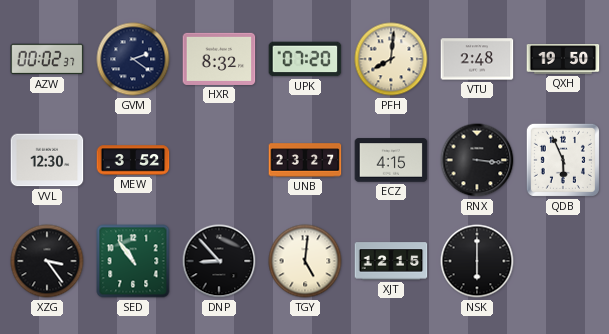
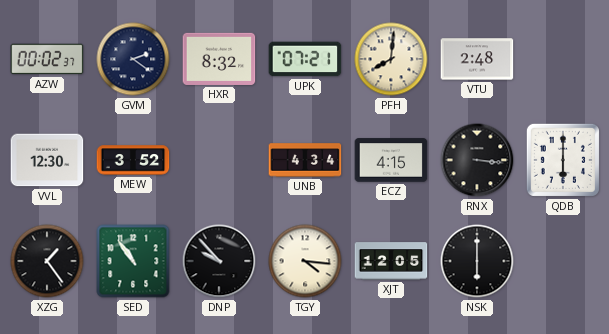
UPK: 07:20 -> 07:21
QXH: 19:50 -> none
UNB: 23:27 -> 4:34
QDB: 5:56 -> 6:00
XZG: 3:24 -> 1:24
DNP: 8:53 -> 9:53
TGY: 5:01 -> 4:16
XJT: 12:15 -> 12:05
